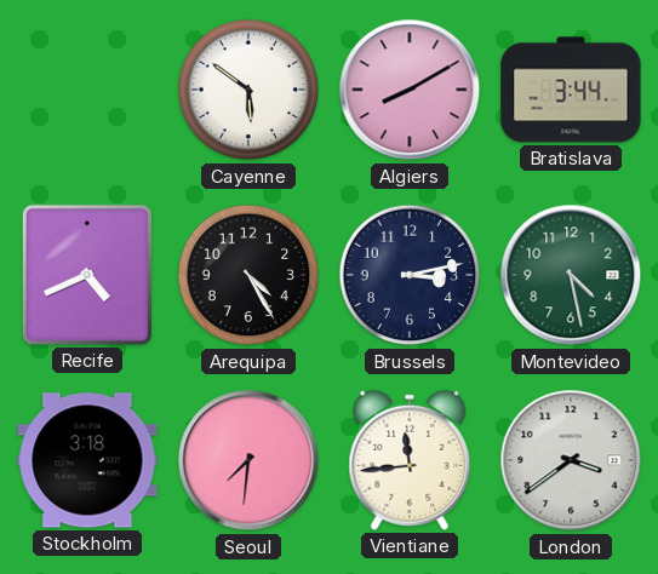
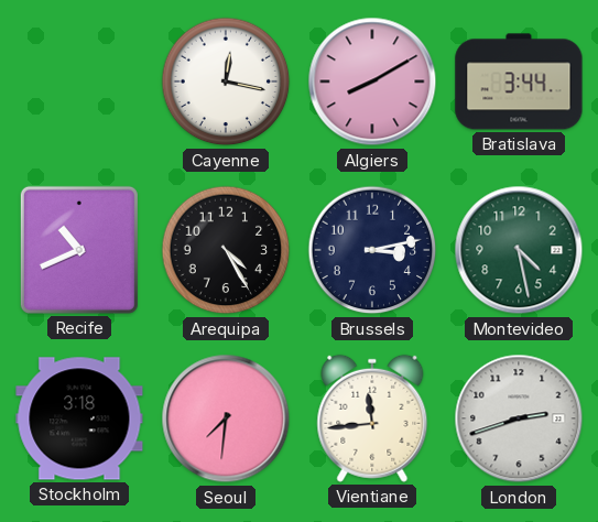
Cayenne: 5:51 -> 12:17
Recife: 4:41 -> 10:41
London: 3:39 -> 2:42
